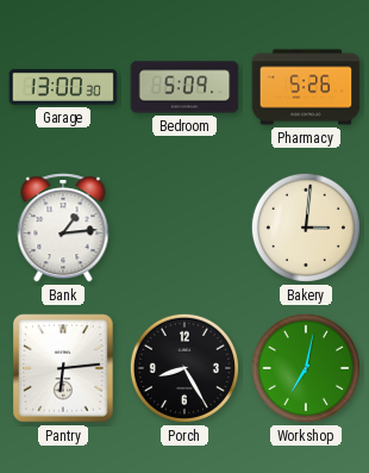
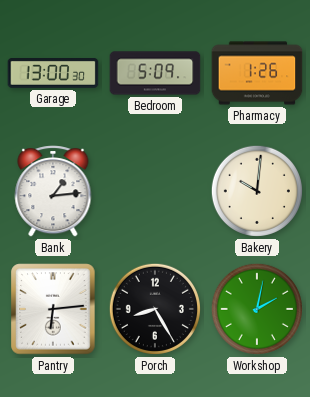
Pharmacy: 5:26 -> 1:26
Bakery: 3:01 -> 10:01
Workshop: 7:02 -> 2:02
